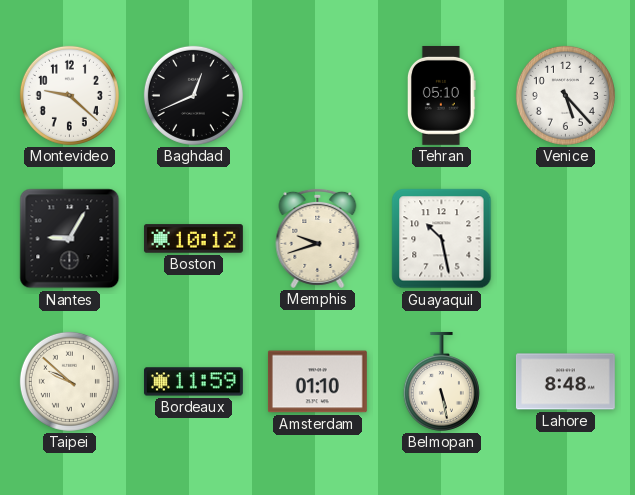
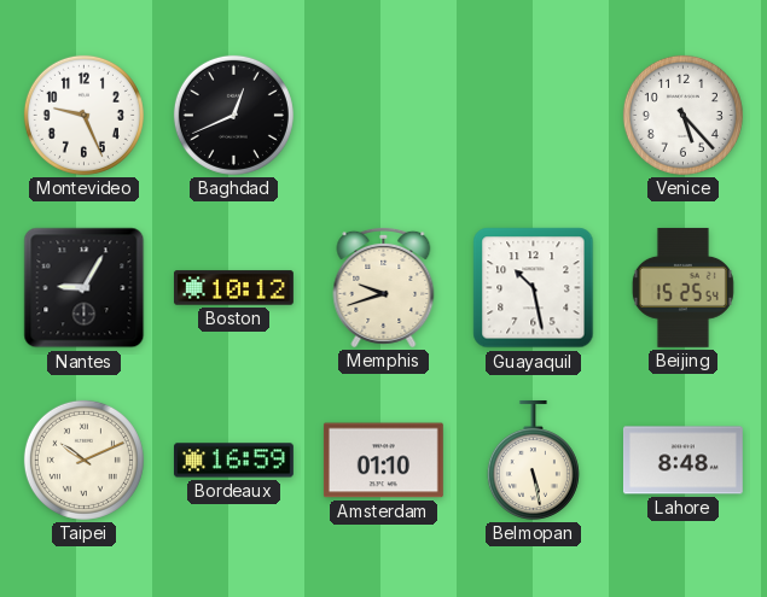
Montevideo: 9:22 -> 9:26
Tehran: 05:10 -> none
Beijing: none -> 15:25
Taipei: 9:52 -> 10:11
Bordeaux: 11:59 -> 16:59
